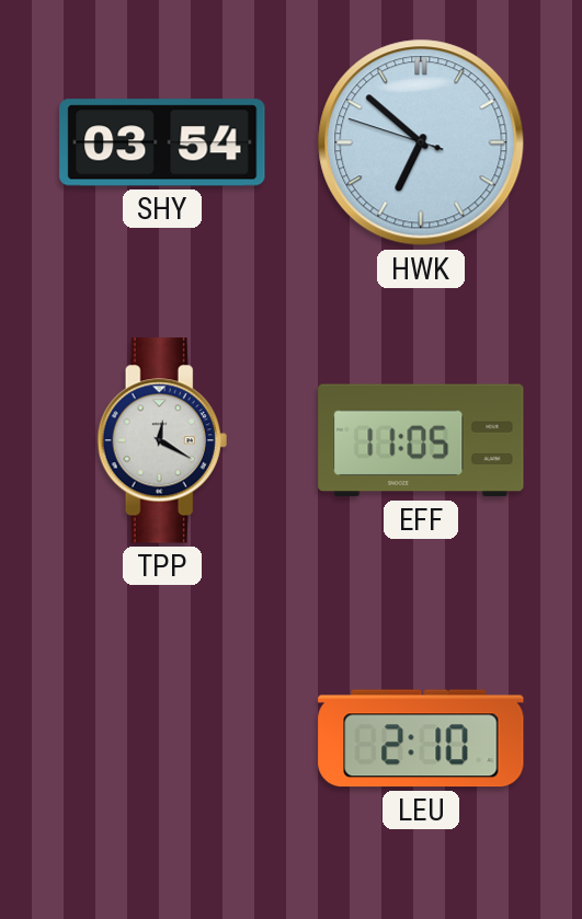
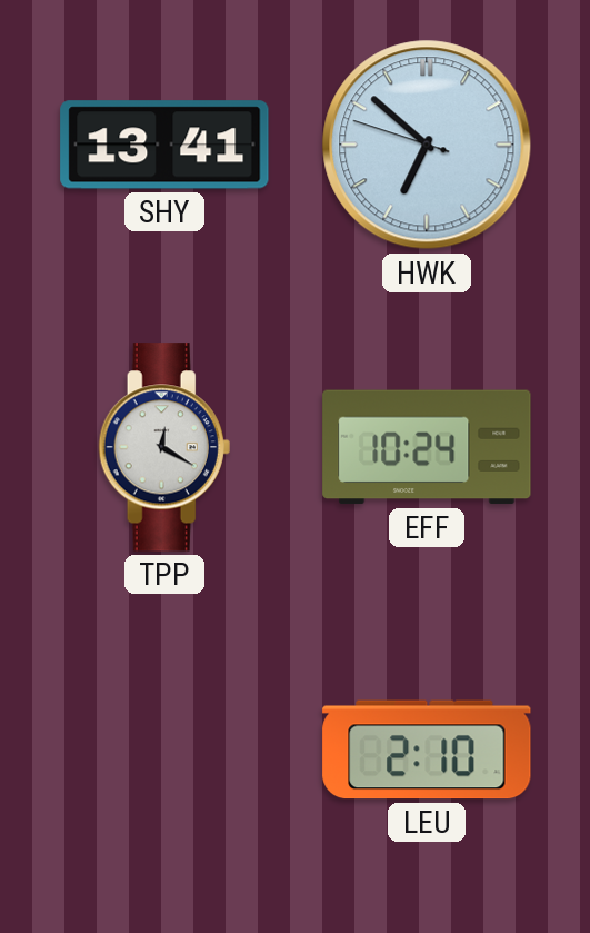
SHY: 03:54 -> 13:41
EFF: 11:05 -> 10:24
